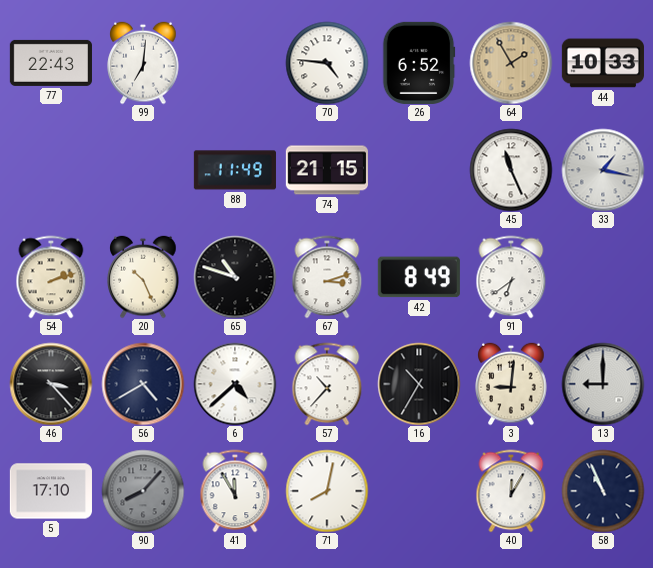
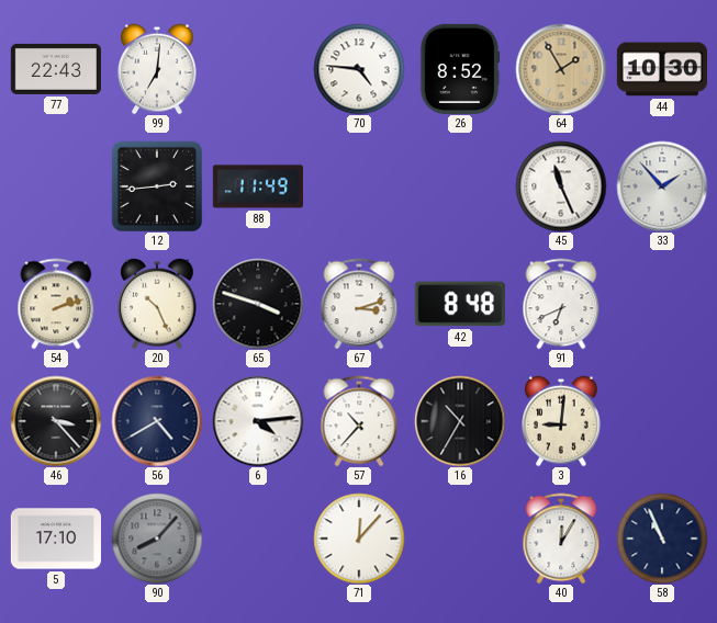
26: 6:52 -> 8:52
44: 10:33 -> 10:30
12: none -> 2:44
74: 21:15 -> none
33: 1:17 -> 1:53
65: 10:48 -> 3:48
42: 8:49 -> 8:48
91: 6:39 -> 6:41
6: 4:38 -> 4:14
13: 9:00 -> none
41: 11:55 -> none
71: 8:02 -> 12:07
